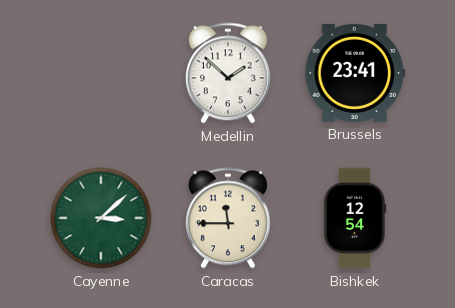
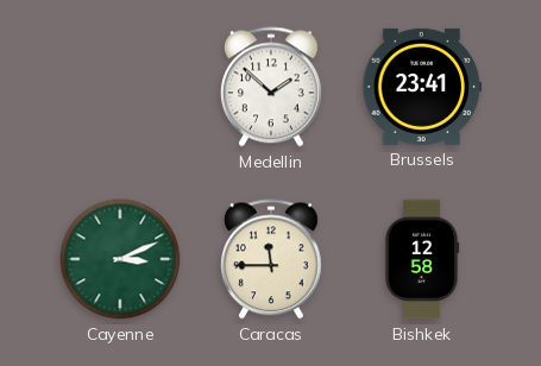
Cayenne: 3:08 -> 3:11
Bishkek: 12:54 -> 12:58
